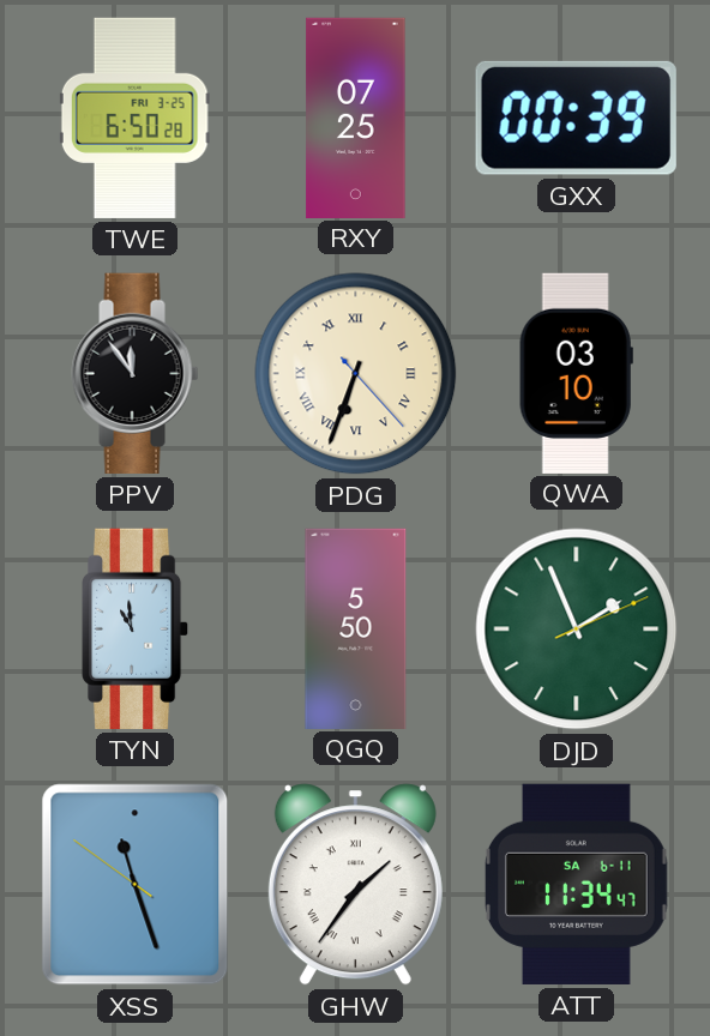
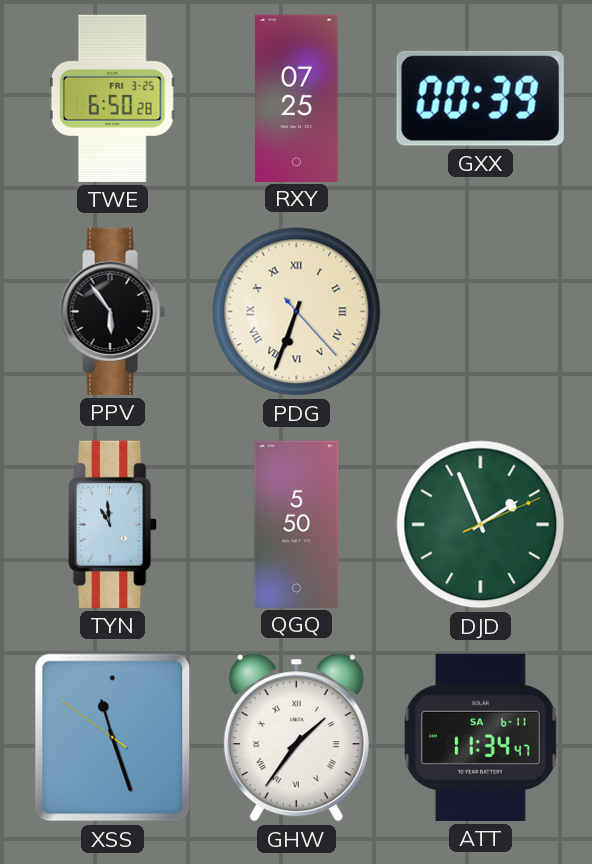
PPV: 11:54 -> 5:54
QWA: 03:10 -> none
